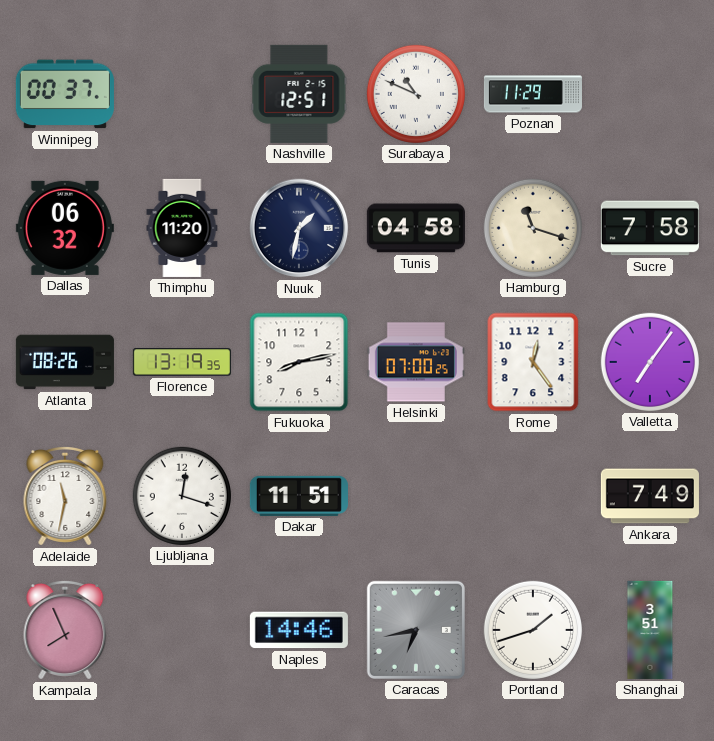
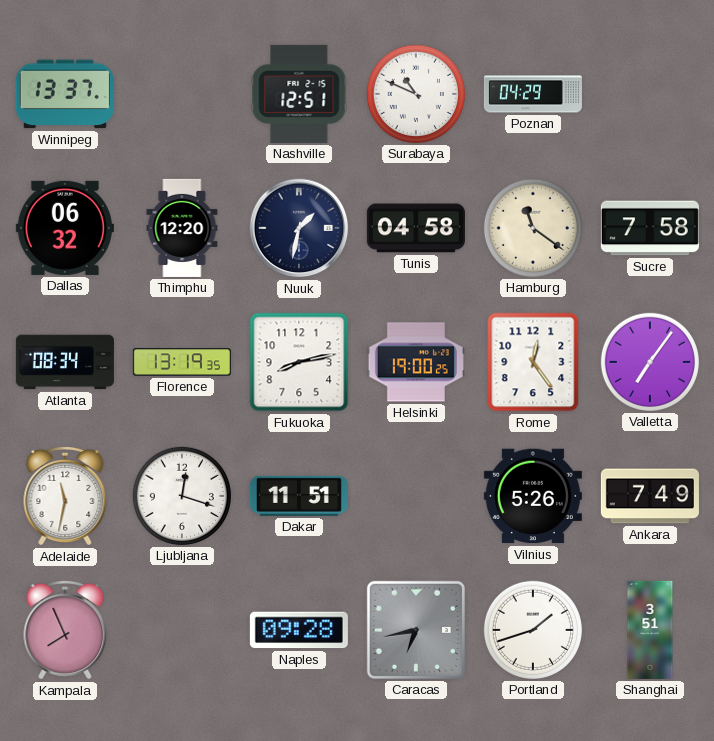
Winnipeg: 00:37 -> 13:37
Poznan: 11:29 -> 04:29
Thimphu: 11:20 -> 12:20
Hamburg: 11:18 -> 11:21
Atlanta: 08:26 -> 08:34
Helsinki: 07:00 -> 19:00
Vilnius: none -> 5:26
Naples: 14:46 -> 09:28
